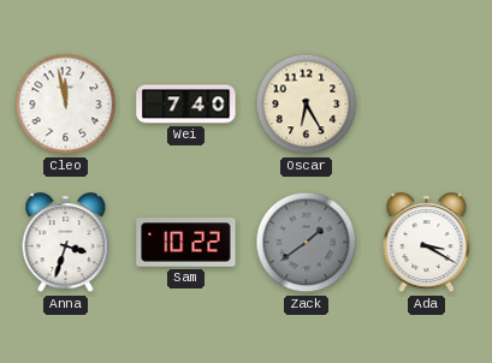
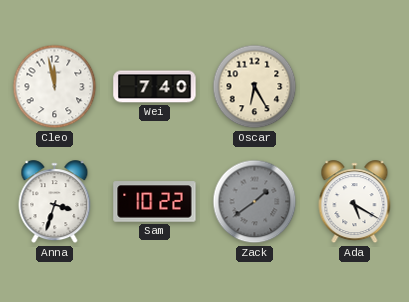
Ada: 3:20 -> 5:20
